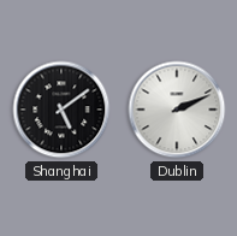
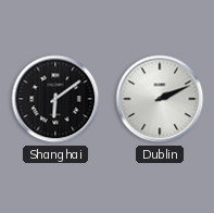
Shanghai: 5:09 -> 6:09
